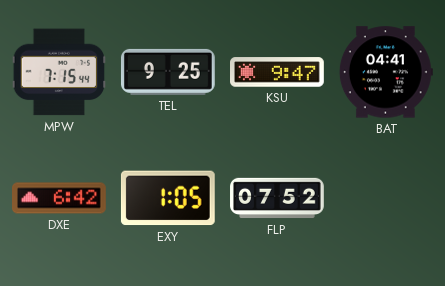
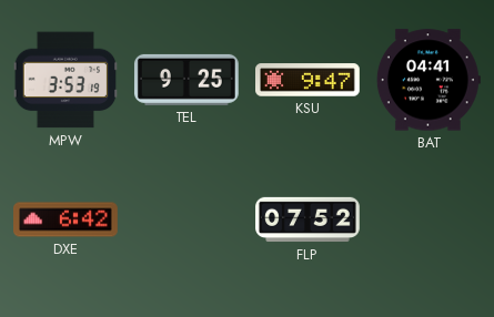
MPW: 7:15 -> 3:53
EXY: 1:05 -> none
